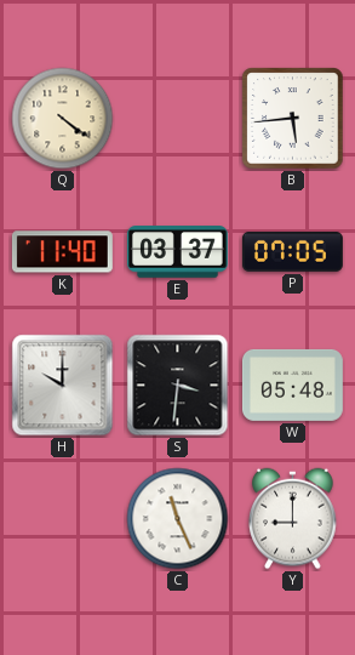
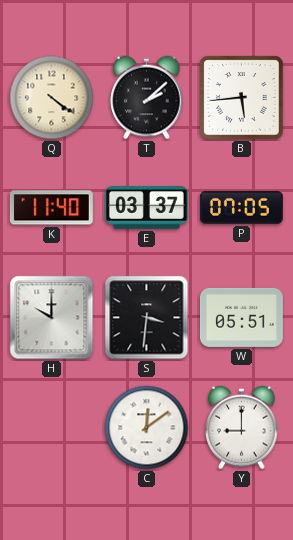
T: none -> 2:08
W: 05:48 -> 05:51
C: 11:26 -> 12:09
